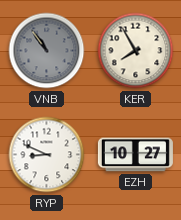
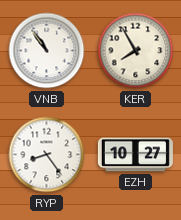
VNB dial: grey -> white
RYP: 8:49 -> 8:24
